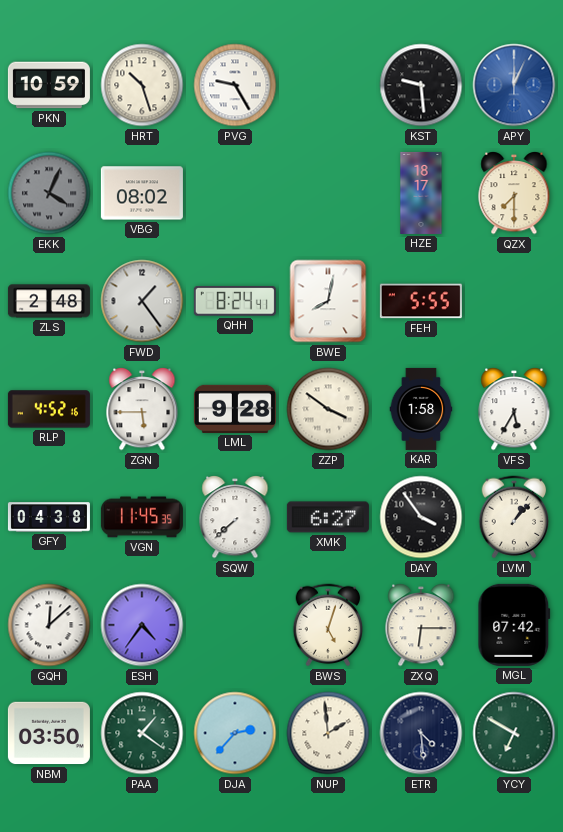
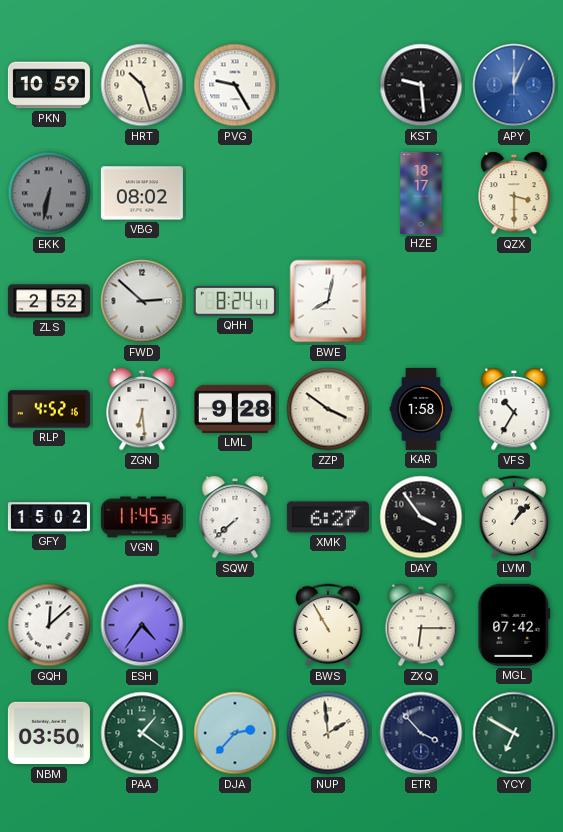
EKK: 4:04 -> 6:32
QZX: 7:30 -> 3:30
ZLS: 2:48 -> 2:52
FWD: 1:24 -> 2:52
FEH: 5:55 -> none
ZGN: 5:45 -> 6:29
VFS: 5:35 -> 10:35
GFY: 04:38 -> 15:02
BWS: 5:03 -> 10:55
ETR: 4:29 -> 3:53
